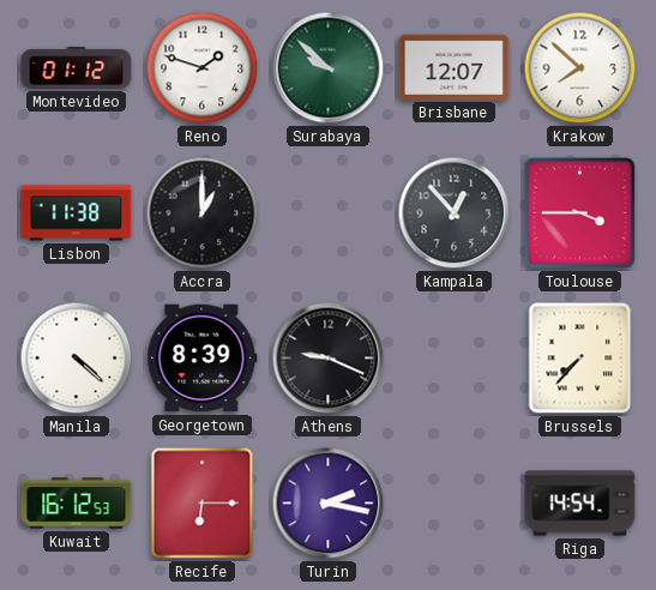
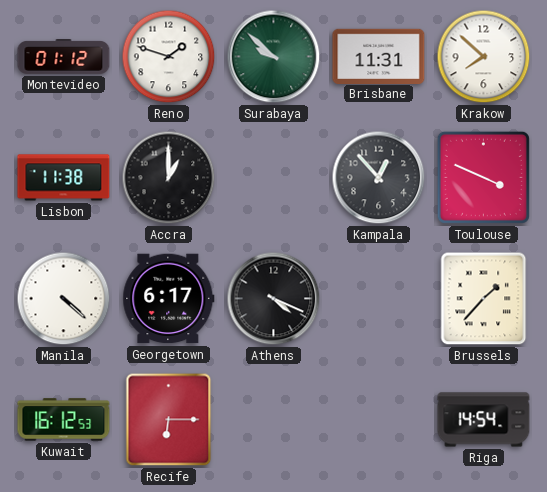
Brisbane: 12:07 -> 11:31
Toulouse: 3:45 -> 3:49
Georgetown: 8:39 -> 6:17
Athens: 9:19 -> 4:19
Brussels: 7:37 -> 1:37
Turin: 2:17 -> none
